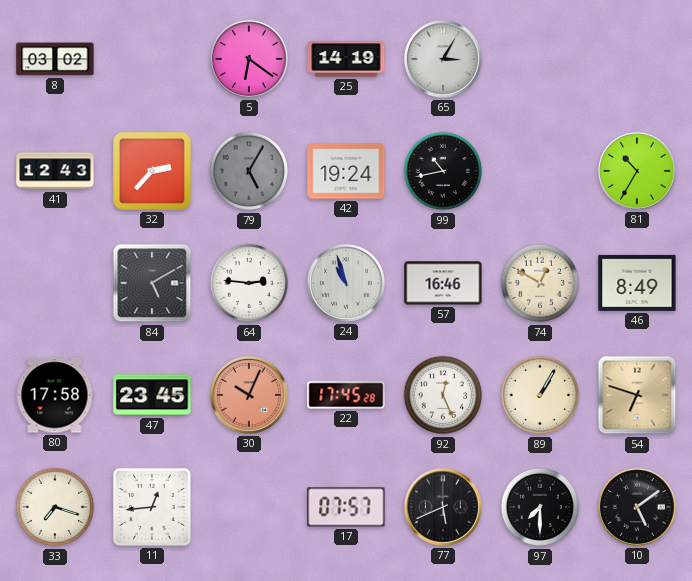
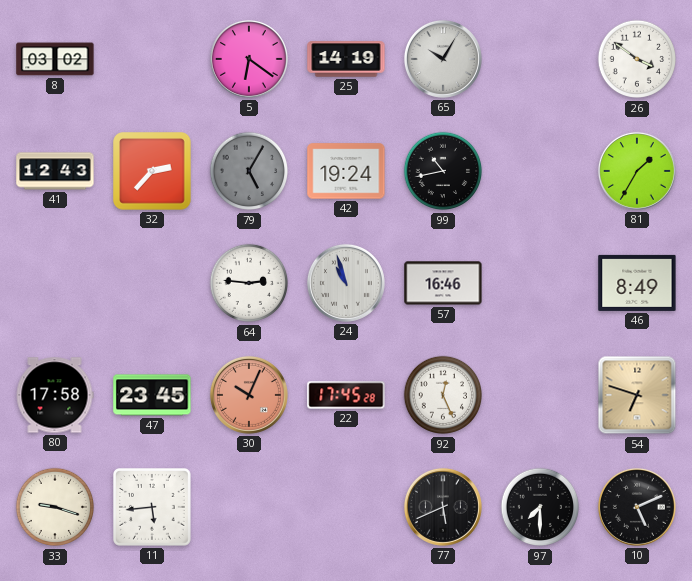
65: 3:05 -> 10:05
26: none -> 3:51
81: 10:35 -> 1:35
84: 5:10 -> none
74: 12:50 -> none
89: 1:05 -> none
33: 7:18 -> 9:18
11: 12:44 -> 5:44
17: 07:57 -> none
10: 5:09 -> 5:11
